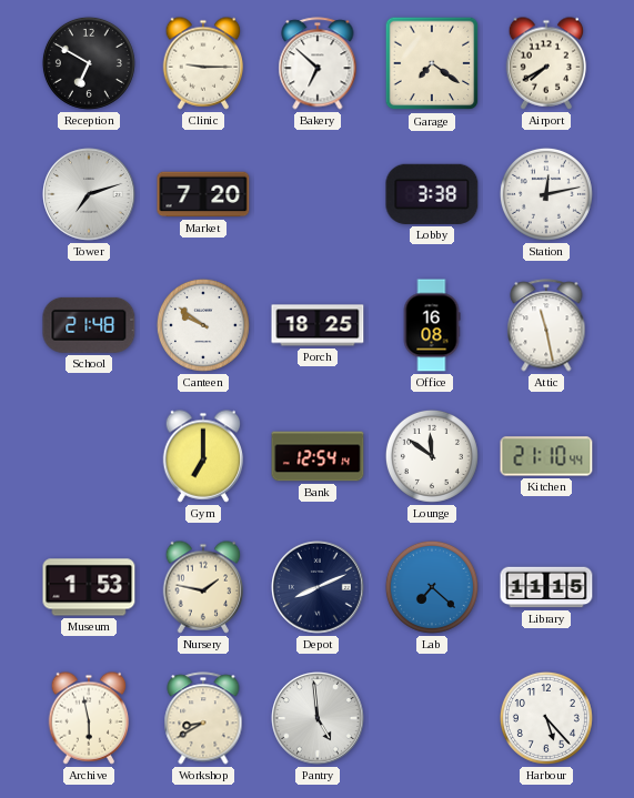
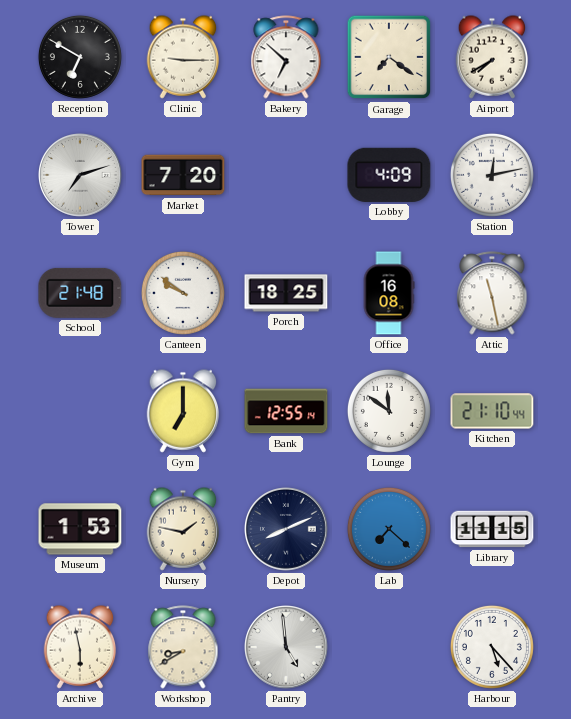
Lobby: 3:38 -> 4:09
Bank: 12:54 -> 12:55
